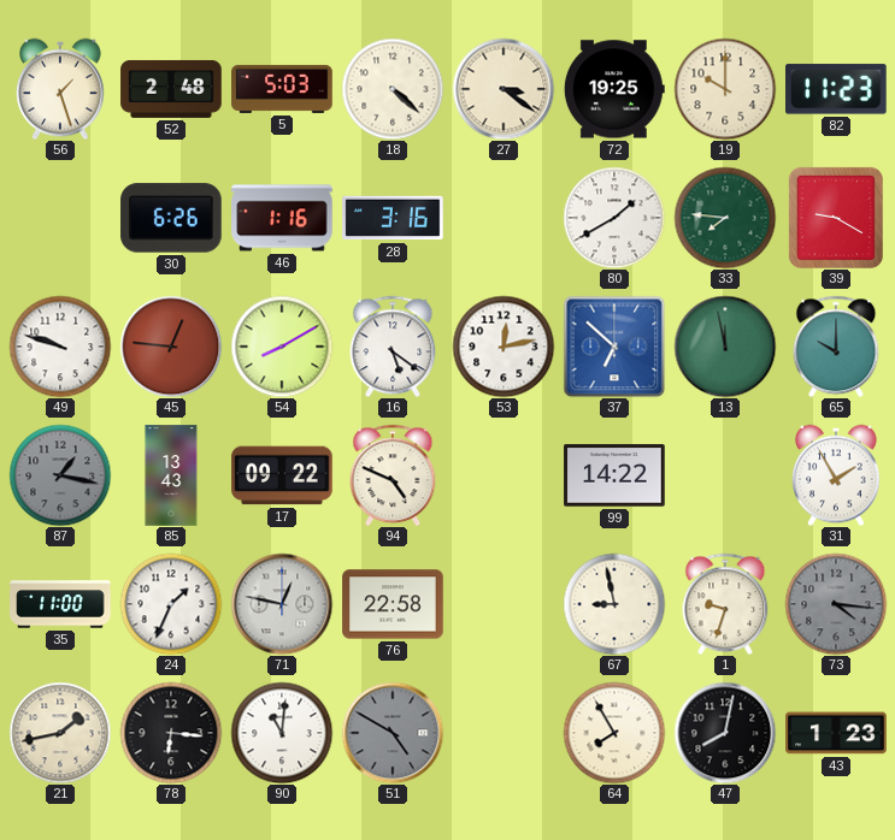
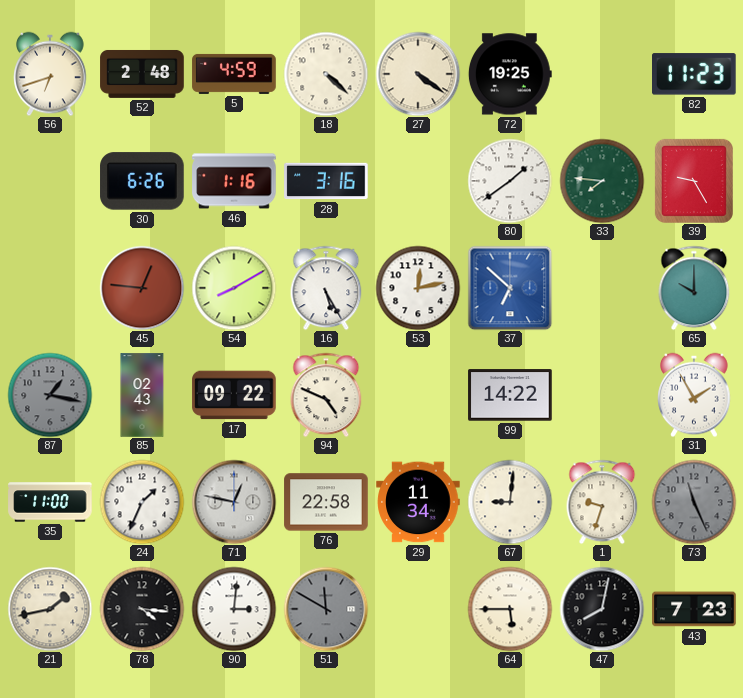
56: 1:27 -> 6:42
5: 5:03 -> 4:59
27: 3:21 -> 4:21
19: 10:00 -> none
80: 1:40 -> 1:39
39: 9:20 -> 9:25
49: 9:48 -> none
16: 5:21 -> 5:25
13: 11:58 -> none
85: 13:43 -> 02:43
29: none -> 11:34
67: 8:58 -> 9:01
73: 4:16 -> 11:26
78: 6:16 -> 4:16
90: 11:01 -> 3:01
51: 4:50 -> 11:50
64: 7:55 -> 5:45
43: 1:23 -> 7:23
